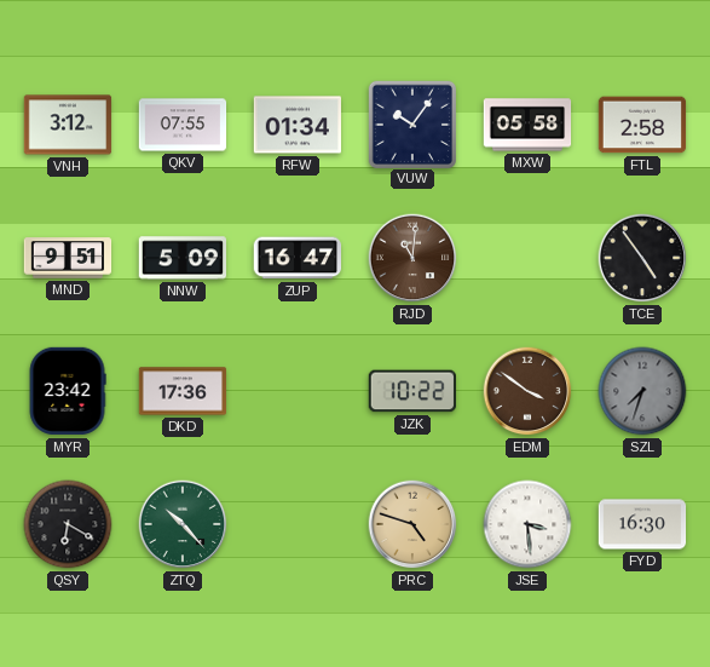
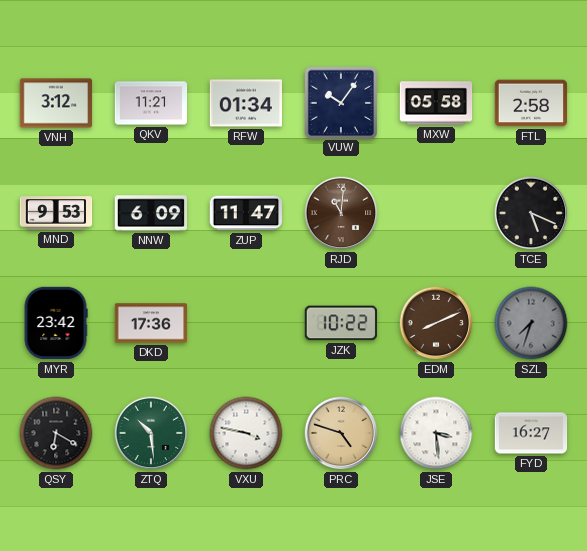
QKV: 07:55 -> 11:21
MND: 9:51 -> 9:53
NNW: 5:09 -> 6:09
ZUP: 16:47 -> 11:47
TCE: 4:54 -> 5:19
EDM: 3:51 -> 8:11
ZTQ: 10:23 -> 10:29
VXU: none -> 3:47
FYD: 16:30 -> 16:27
